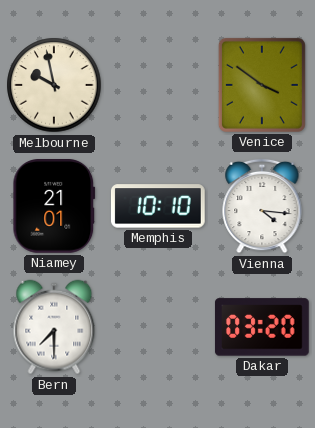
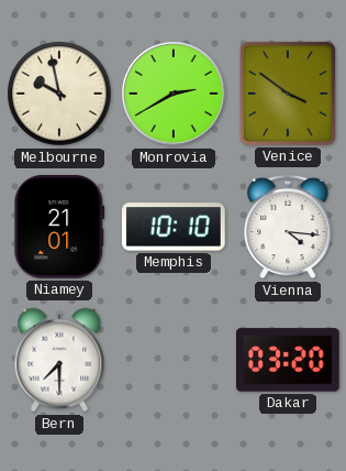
Monrovia: none -> 2:40
